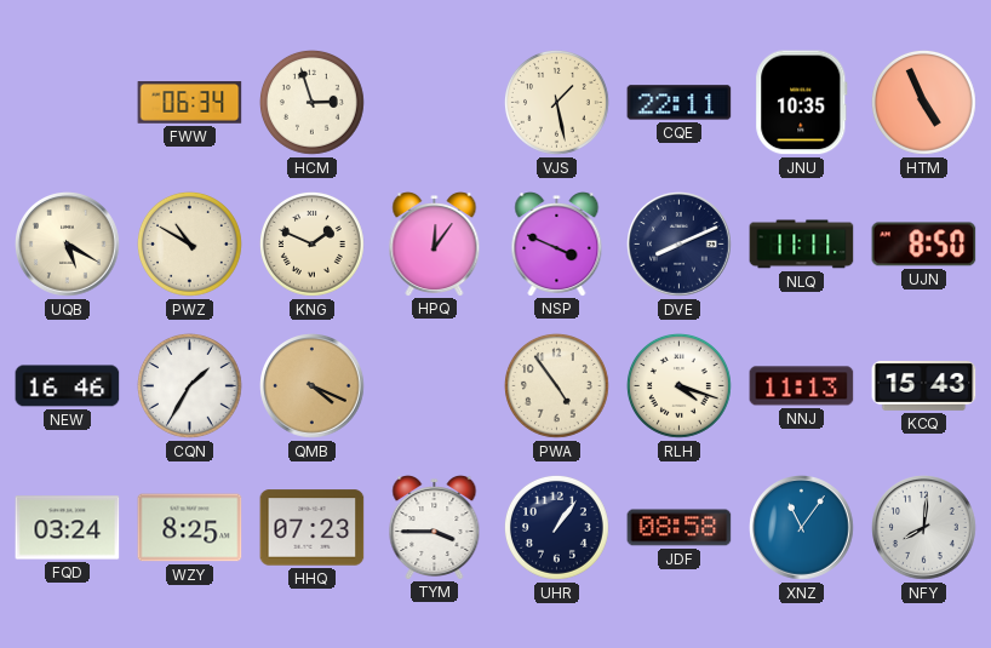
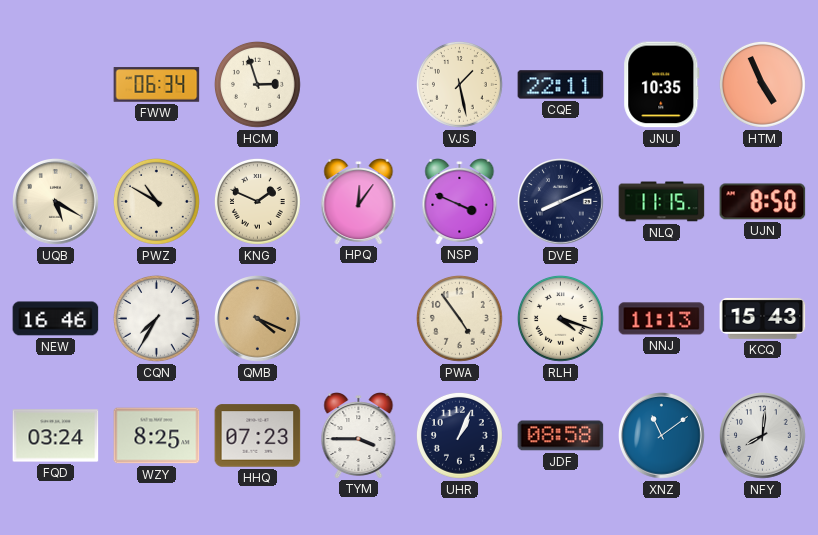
NLQ: 11:11 -> 11:15
CQN: 1:35 -> 7:35
UHR: 1:06 -> 1:04
XNZ: 11:06 -> 11:09
